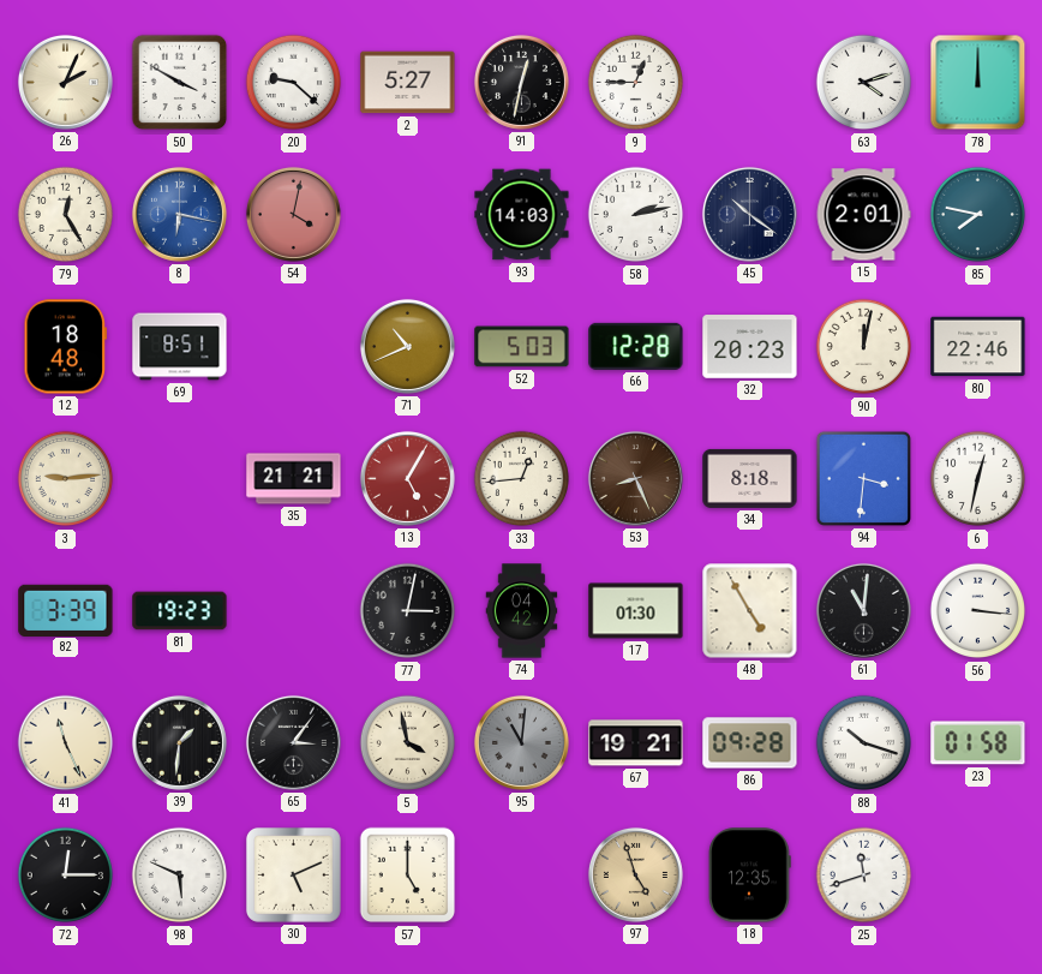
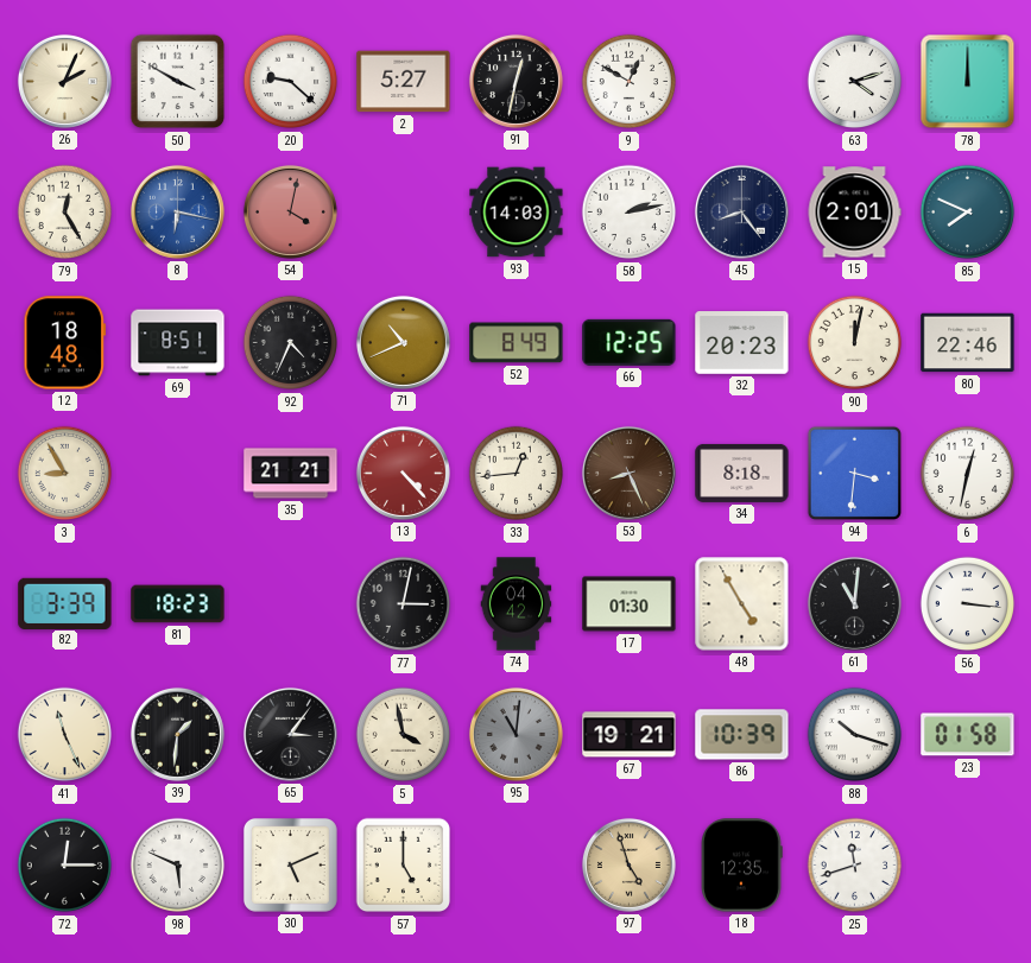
9: 12:45 -> 12:50
45: 10:21 -> 8:24
85: 7:47 -> 7:49
92: none -> 4:34
52: 5:03 -> 8:49
66: 12:28 -> 12:25
3: 9:14 -> 8:55
13: 5:05 -> 4:23
81: 19:23 -> 18:23
86: 09:28 -> 10:39
